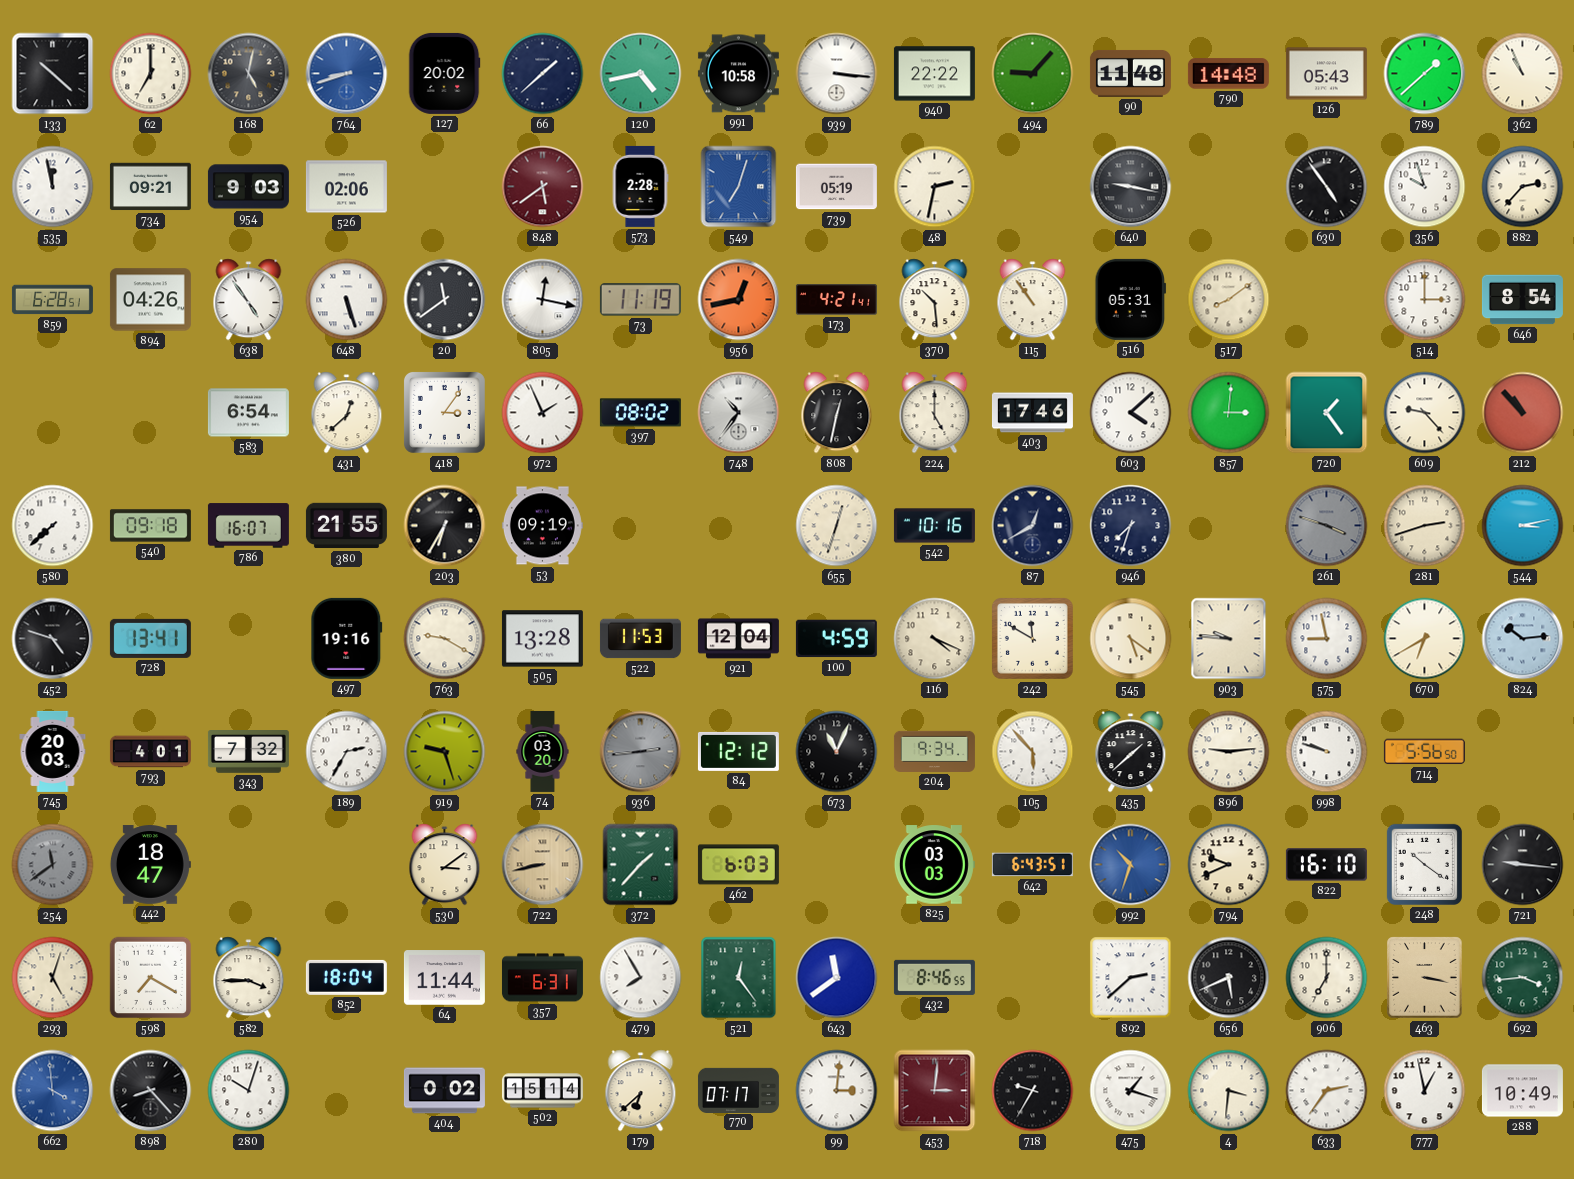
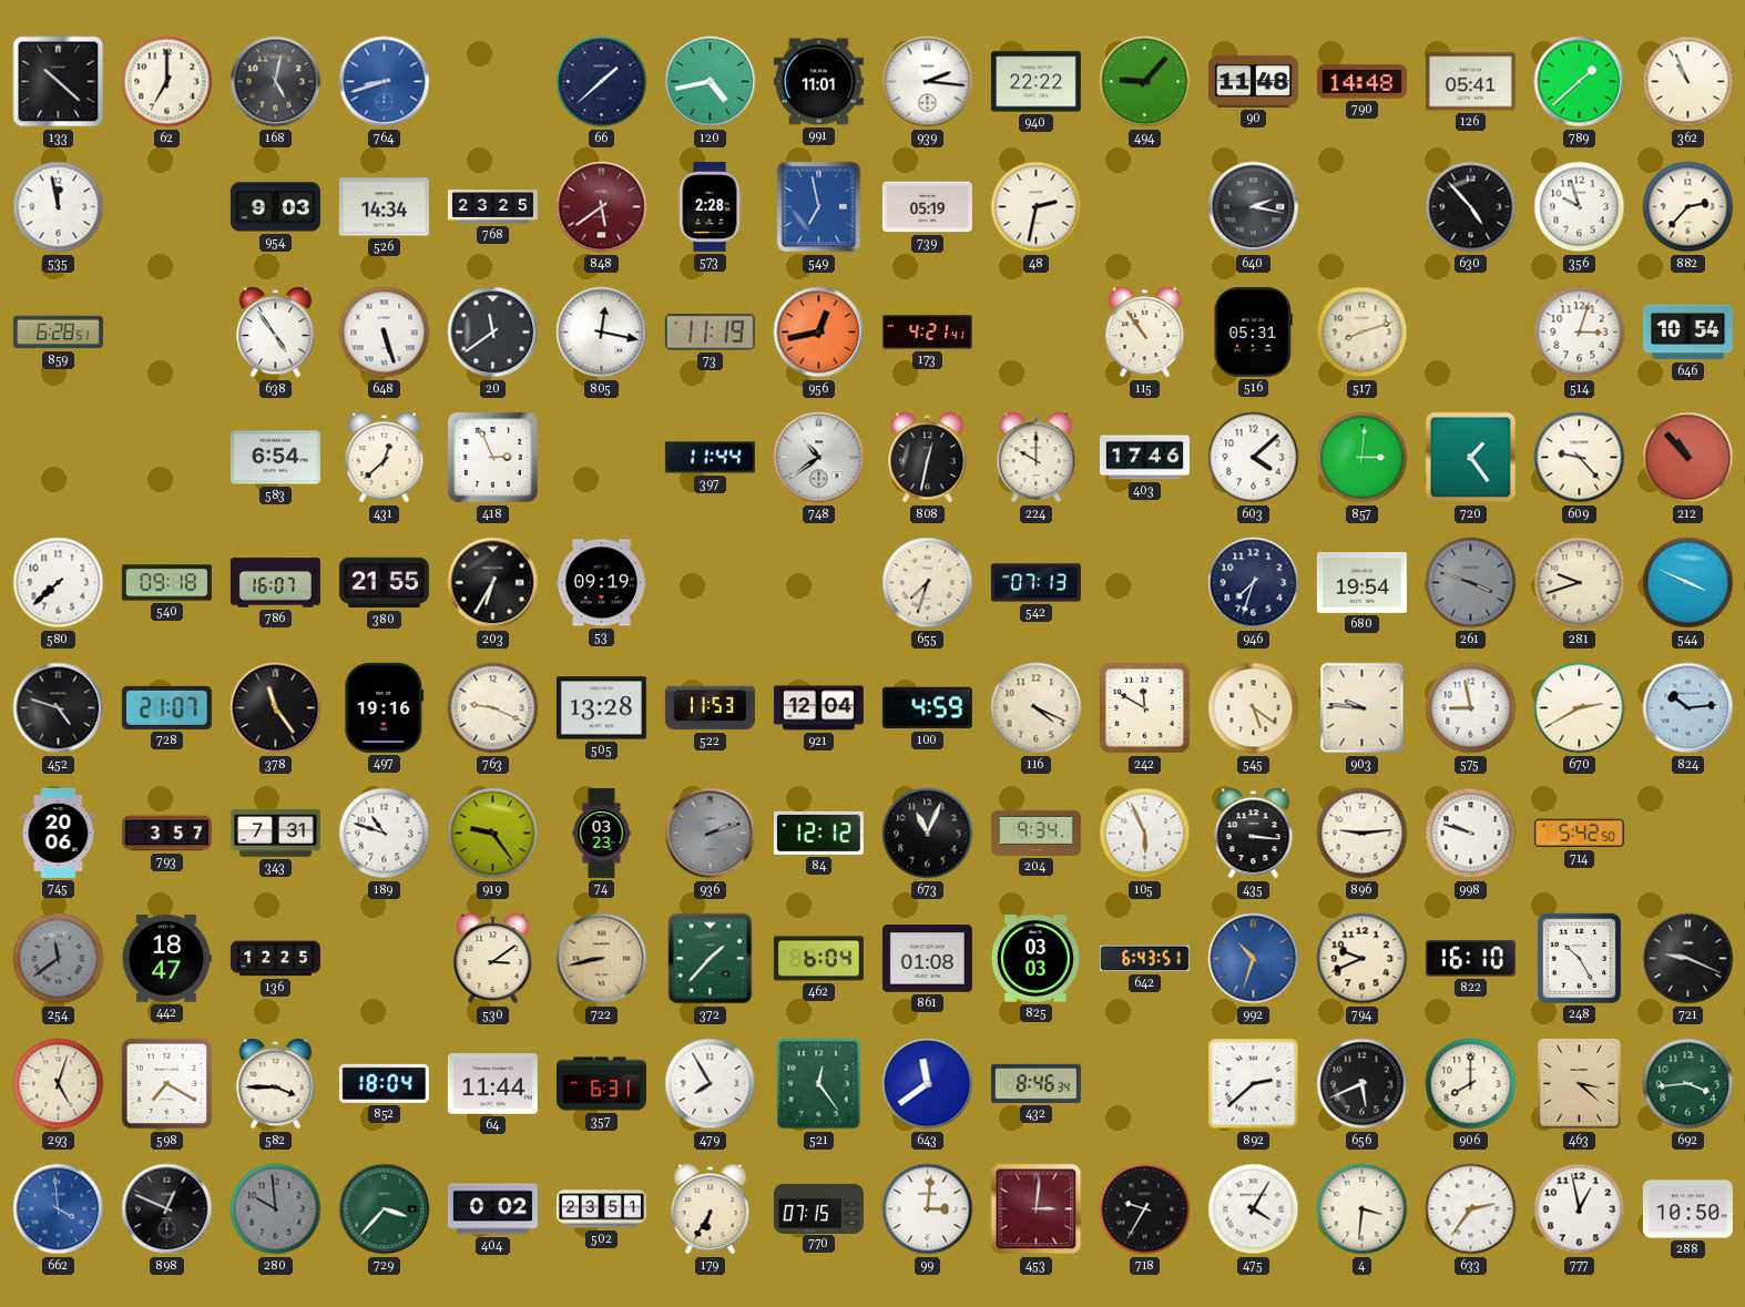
127: 20:02 -> none
991: 10:58 -> 11:01
939: 3:16 -> 2:16
126: 05:43 -> 05:41
734: 09:21 -> none
526: 02:06 -> 14:34
768: none -> 23:25
549: 7:03 -> 6:58
640: 9:17 -> 2:17
630: 4:54 -> 4:53
894: 04:26 -> none
370: 10:29 -> none
517: 8:09 -> 8:12
514: 3:00 -> 3:03
646: 8:54 -> 10:54
418: 3:06 -> 2:56
972: 1:56 -> none
397: 08:02 -> 11:44
748: 10:36 -> 10:39
224: 5:00 -> 10:00
655: 12:33 -> 7:33
542: 10:16 -> 07:13
87: 12:40 -> none
680: none -> 19:54
281: 2:42 -> 9:42
544: 3:13 -> 3:49
728: 13:41 -> 21:07
378: none -> 11:24
763: 9:20 -> 9:19
670: 6:40 -> 2:40
745: 20:03 -> 20:06
793: 4:01 -> 3:57
343: 7:32 -> 7:31
189: 2:35 -> 10:48
919: 9:27 -> 9:24
74: 03:20 -> 03:23
936: 2:44 -> 2:12
105: 5:53 -> 5:56
435: 1:38 -> 3:16
714: 5:56 -> 5:42
136: none -> 12:25
462: 6:03 -> 6:04
861: none -> 01:08
248: 10:21 -> 10:25
721: 9:16 -> 9:19
432: 8:46:55 -> 8:46:34
906: 7:00 -> 8:00
463: 3:17 -> 3:22
898: 8:23 -> 12:49
280: 10:03 -> 9:59
280 dial: white -> grey
729: none -> 3:37
502: 15:14 -> 23:51
179: 6:38 -> 6:35
770: 07:17 -> 07:15
475: 1:18 -> 4:05
288: 10:49 -> 10:50
